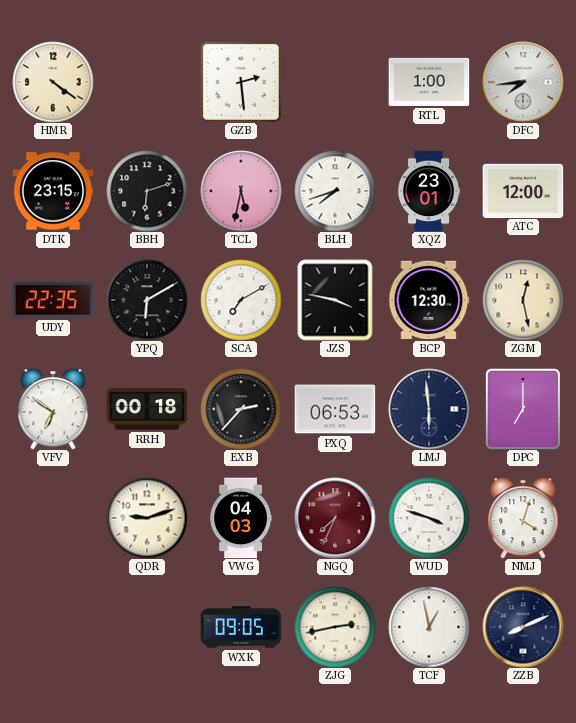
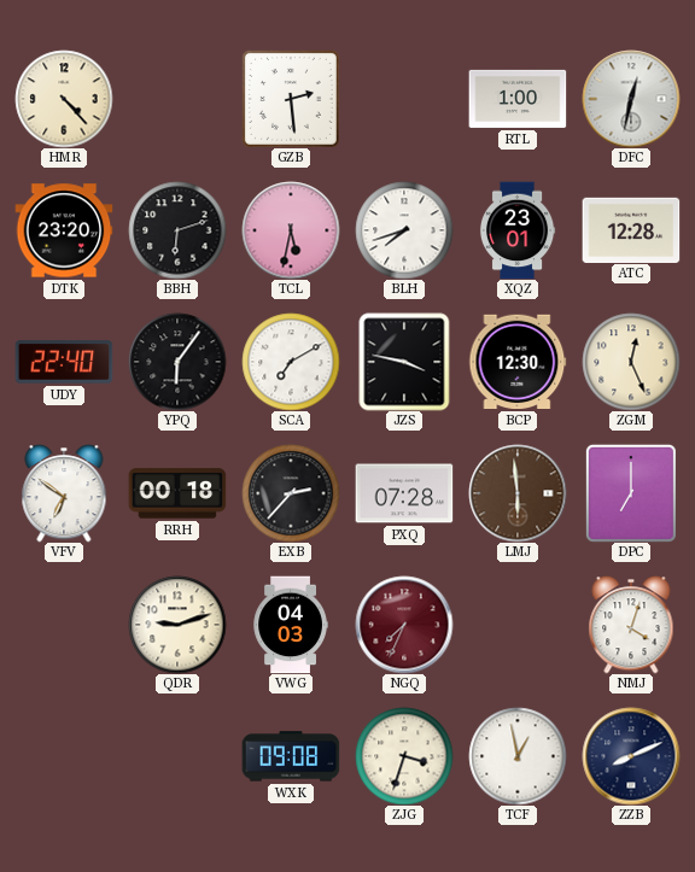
HMR: 4:21 -> 4:23
DFC: 7:44 -> 12:32
DTK: 23:15 -> 23:20
ATC: 12:00 -> 12:28
UDY: 22:35 -> 22:40
YPQ: 6:10 -> 6:06
ZGM: 12:28 -> 12:26
PXQ: 06:53 -> 07:28
LMJ dial: navy -> brown
WUD: 3:48 -> none
WXK: 09:05 -> 09:08
ZJG: 2:43 -> 3:33
